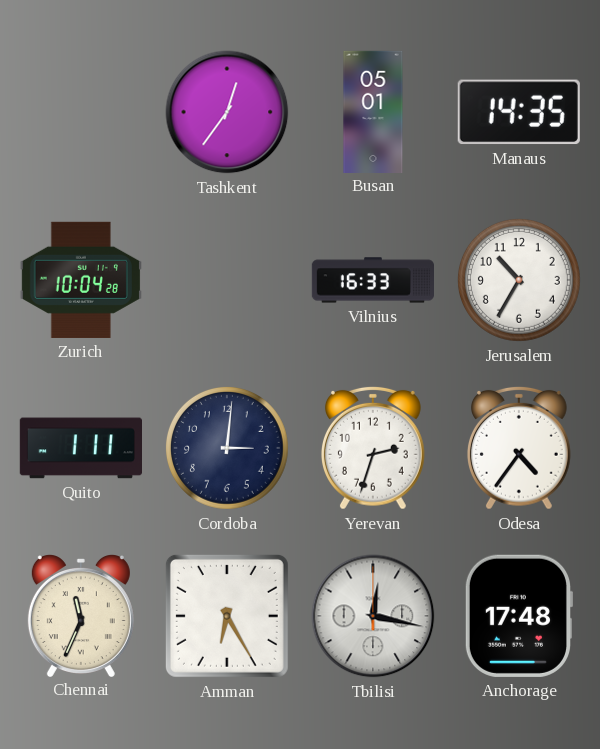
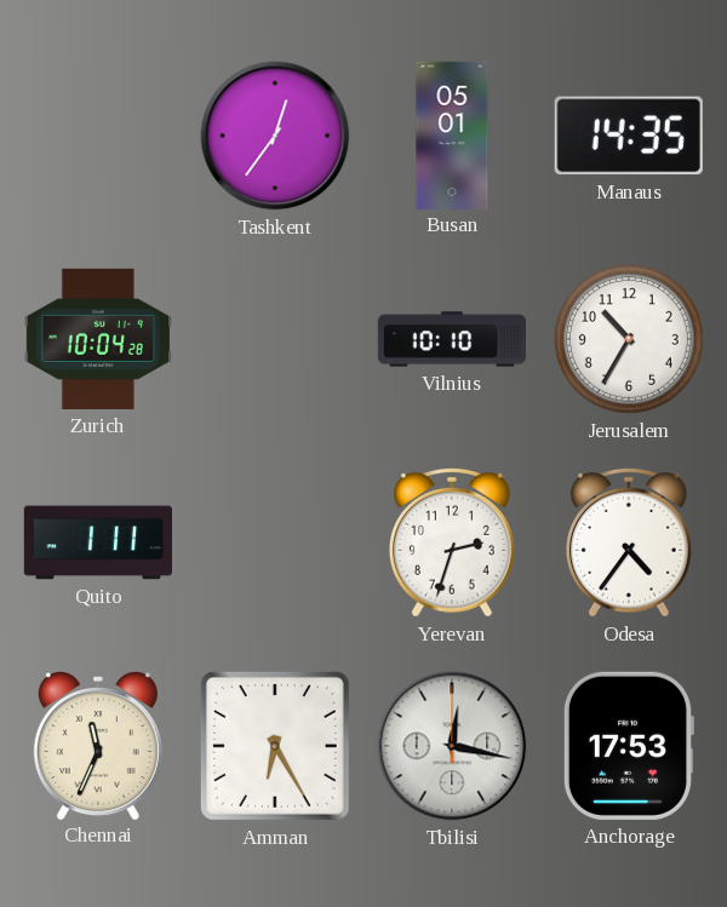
Vilnius: 16:33 -> 10:10
Cordoba: 3:01 -> none
Anchorage: 17:48 -> 17:53
